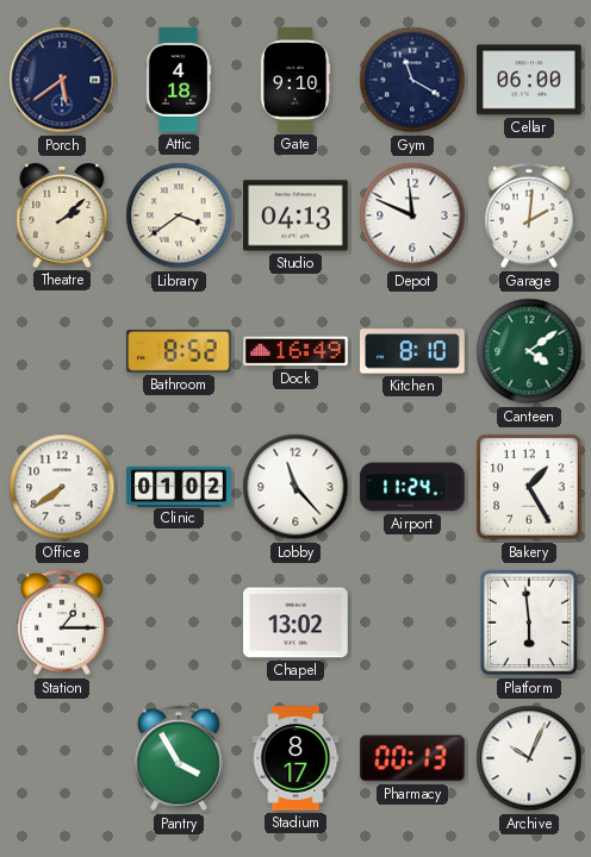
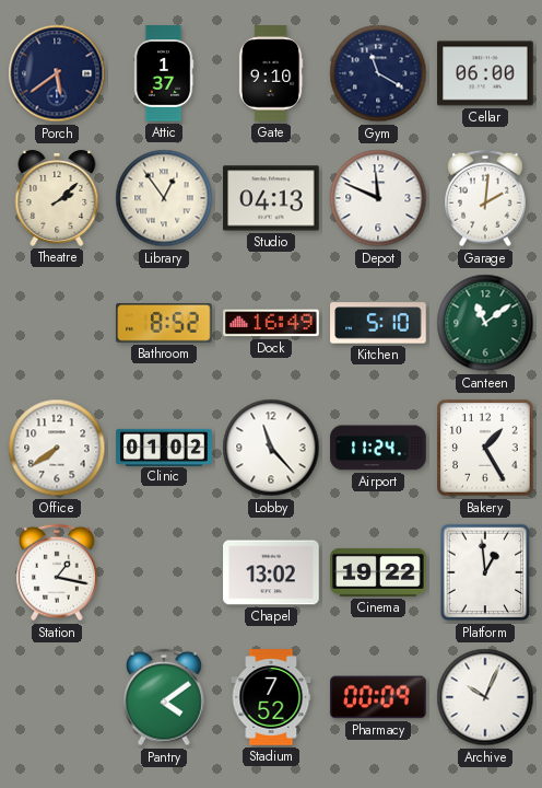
Attic: 4:18 -> 1:37
Library: 3:39 -> 12:54
Kitchen: 8:10 -> 5:10
Canteen: 4:09 -> 11:09
Station: 1:15 -> 1:17
Cinema: none -> 19:22
Platform: 5:59 -> 12:59
Pantry: 3:55 -> 4:09
Stadium: 8:17 -> 7:52
Pharmacy: 00:13 -> 00:09
